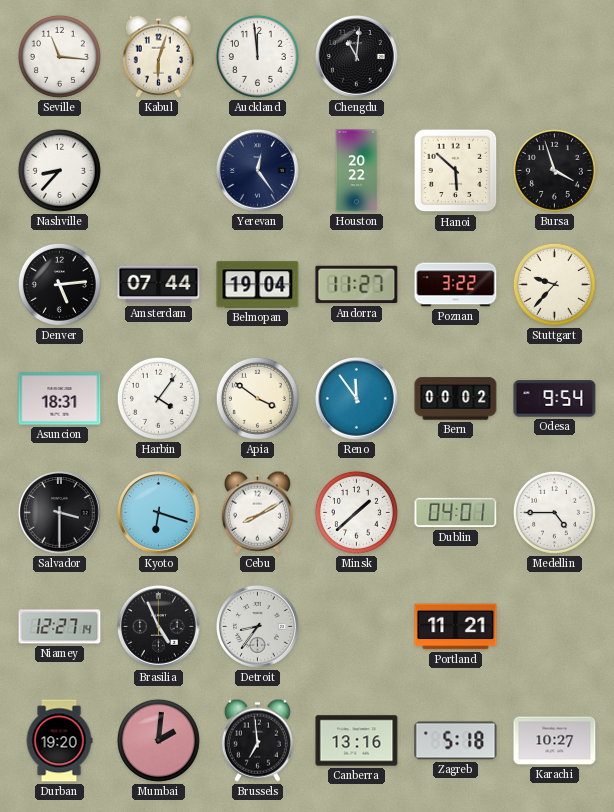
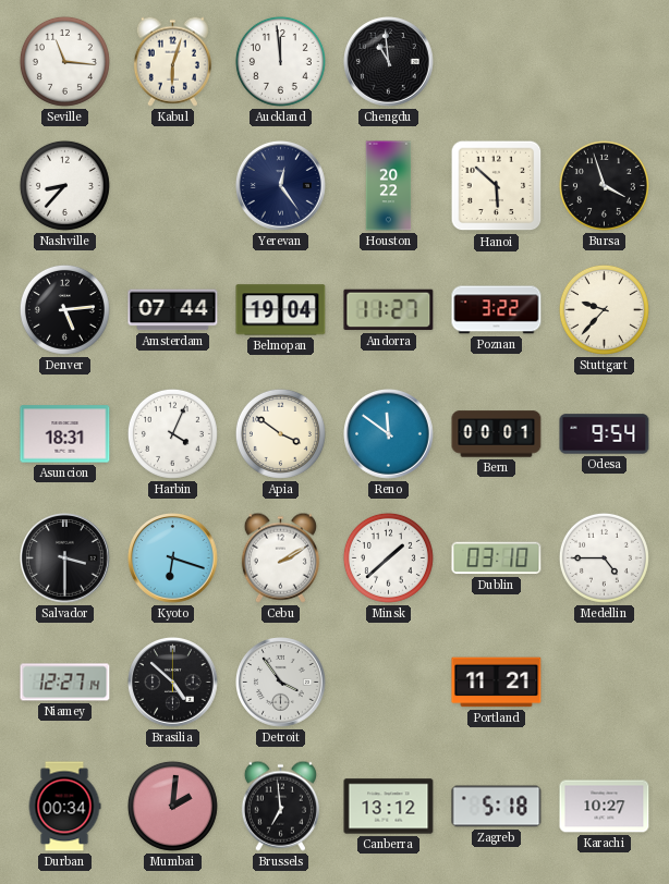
Chengdu: 11:01 -> 10:59
Harbin: 4:06 -> 4:04
Reno: 11:54 -> 11:51
Bern: 00:02 -> 00:01
Cebu: 8:10 -> 2:10
Dublin: 04:01 -> 03:10
Brasilia: 4:56 -> 4:52
Detroit: 8:36 -> 3:54
Durban: 19:20 -> 00:34
Canberra: 13:16 -> 13:12
